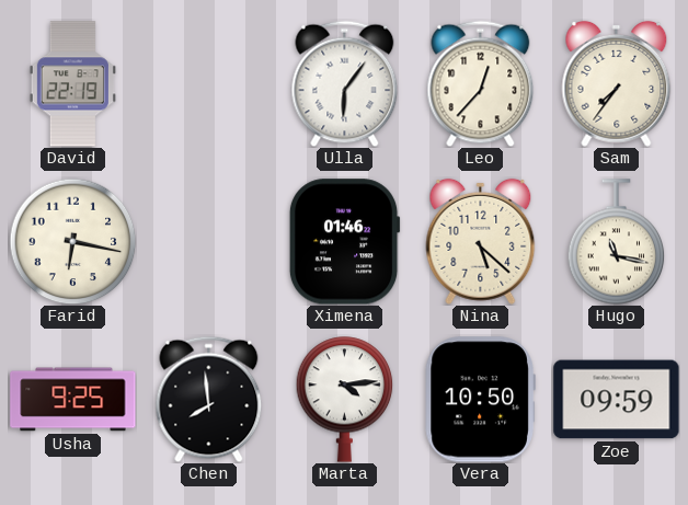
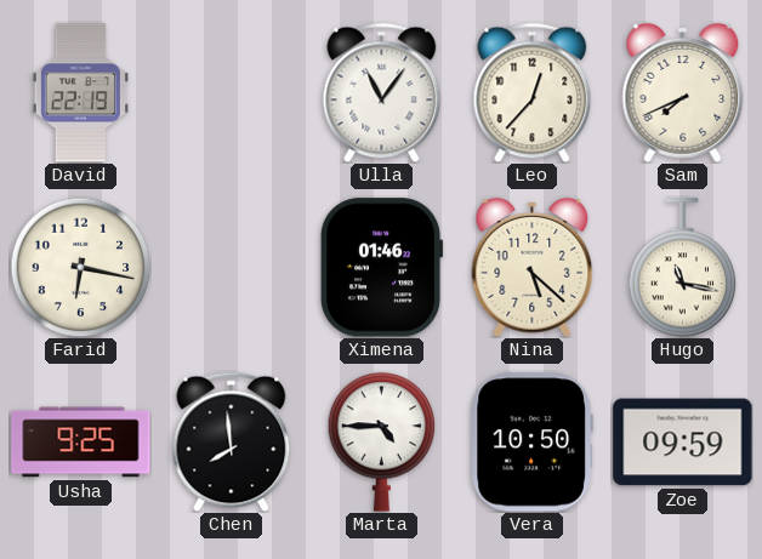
Ulla: 6:06 -> 11:06
Sam: 7:36 -> 7:41
Marta: 4:14 -> 4:45
